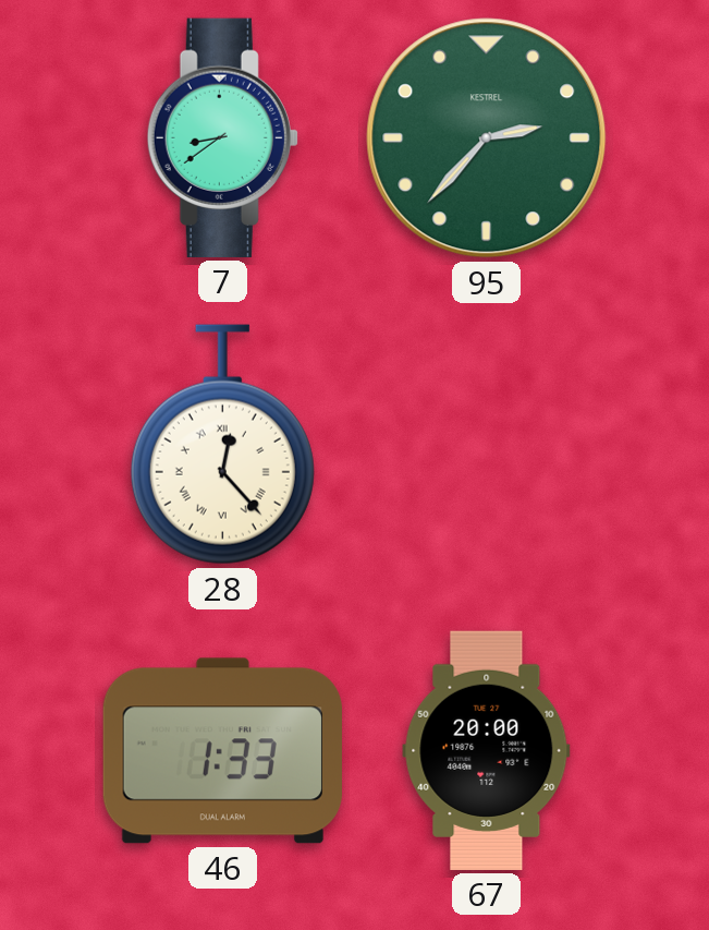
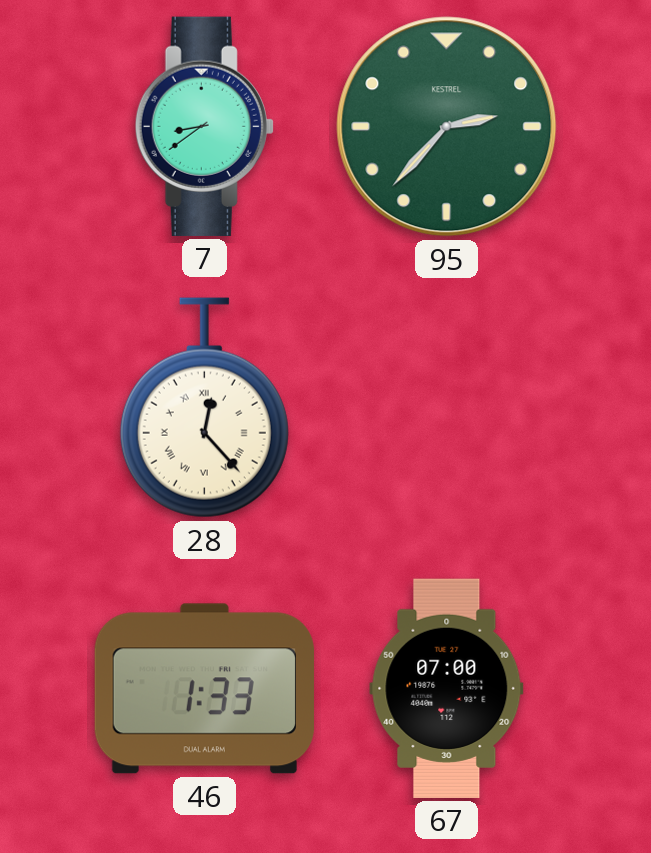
67: 20:00 -> 07:00
